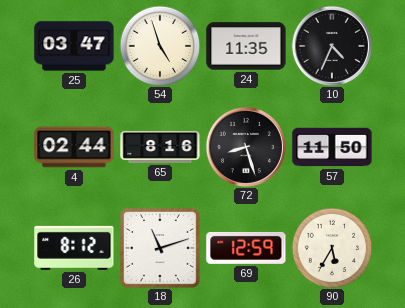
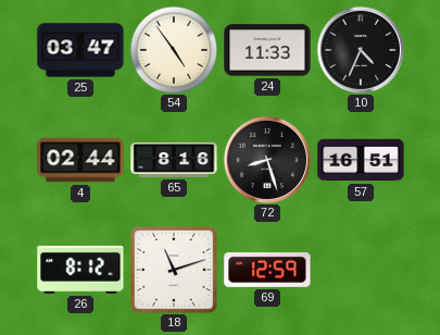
54: 4:57 -> 4:54
24: 11:35 -> 11:33
57: 11:50 -> 16:51
90: 5:35 -> none
